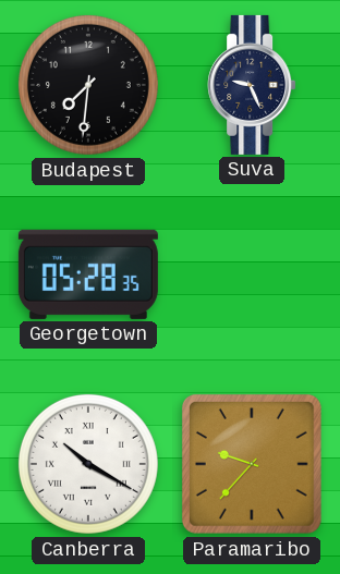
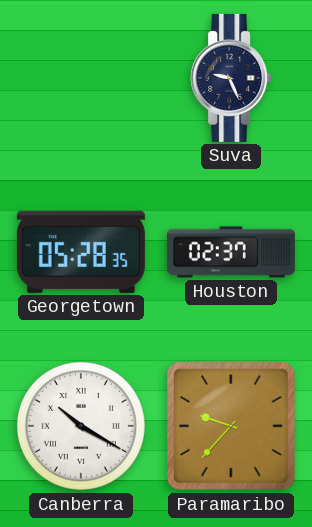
Budapest: 7:31 -> none
Houston: none -> 02:37
